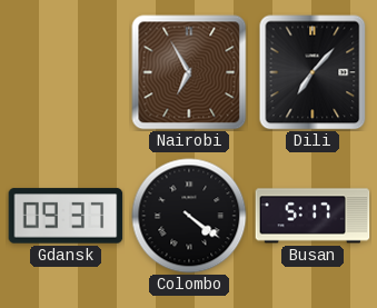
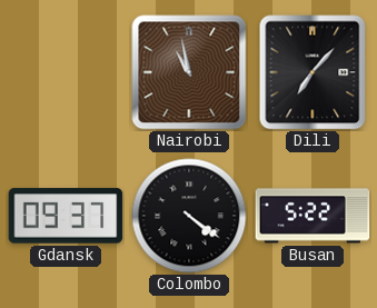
Nairobi: 6:55 -> 10:58
Busan: 5:17 -> 5:22
